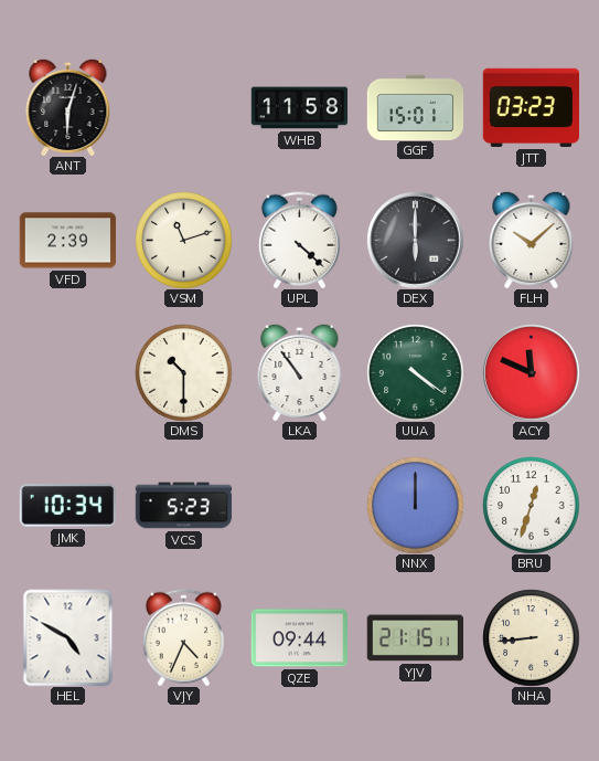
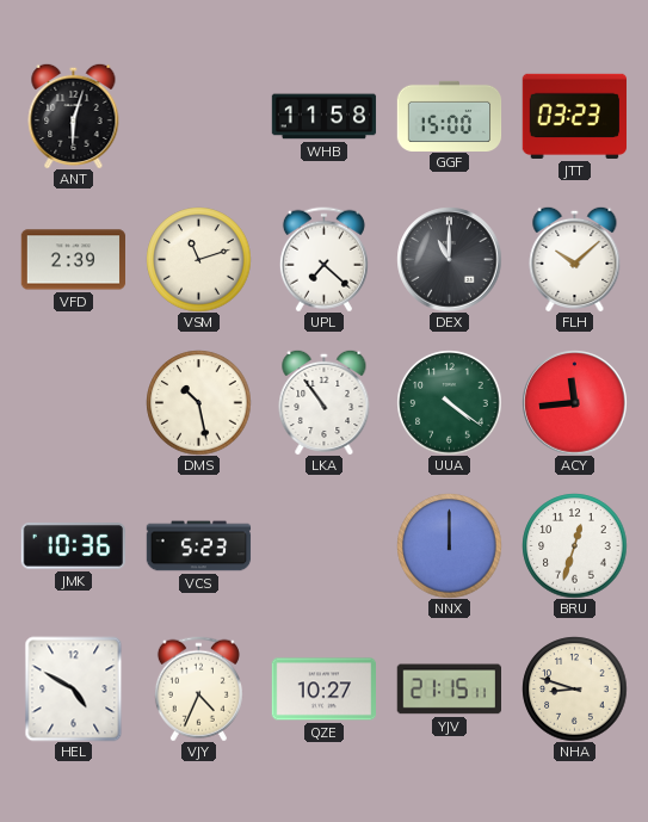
GGF: 15:01 -> 15:00
UPL: 4:22 -> 7:22
DEX: 6:00 -> 11:00
DMS: 10:30 -> 10:28
ACY: 11:49 -> 11:44
JMK: 10:34 -> 10:36
QZE: 09:44 -> 10:27
NHA: 8:44 -> 8:48
